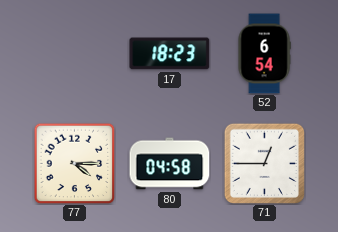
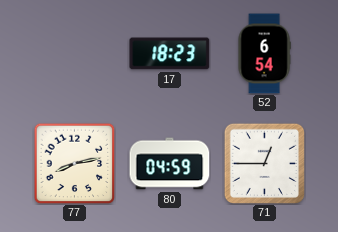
77: 4:15 -> 8:13
80: 04:58 -> 04:59
